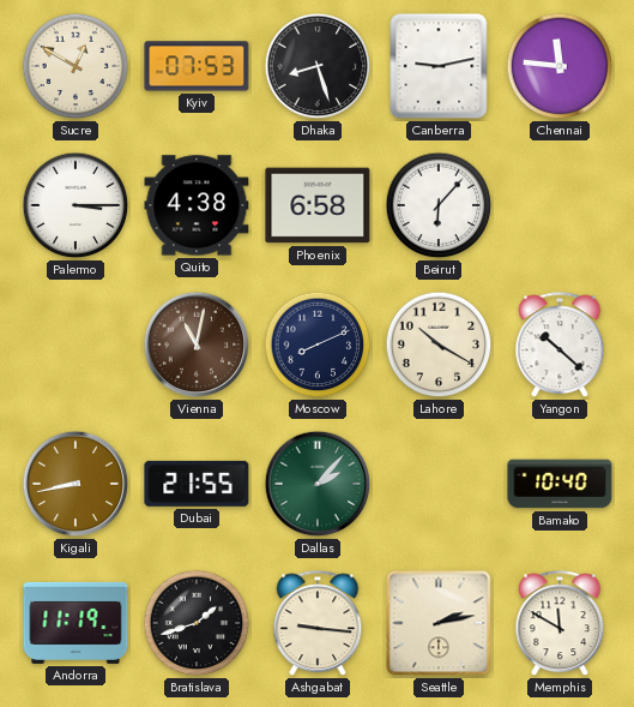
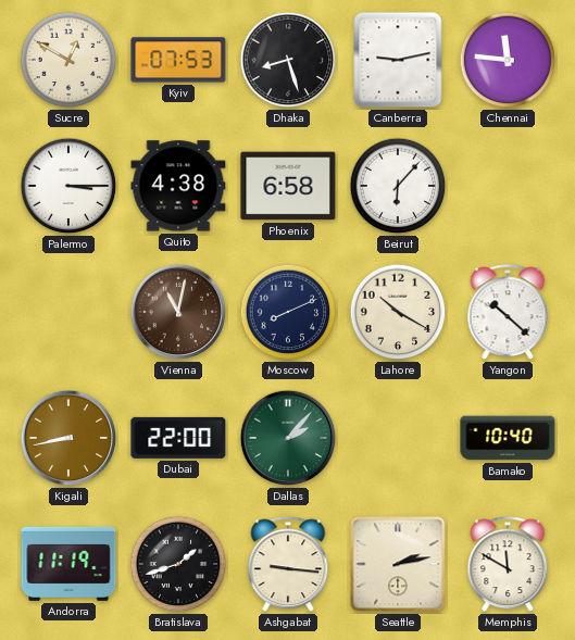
Dubai: 21:55 -> 22:00
